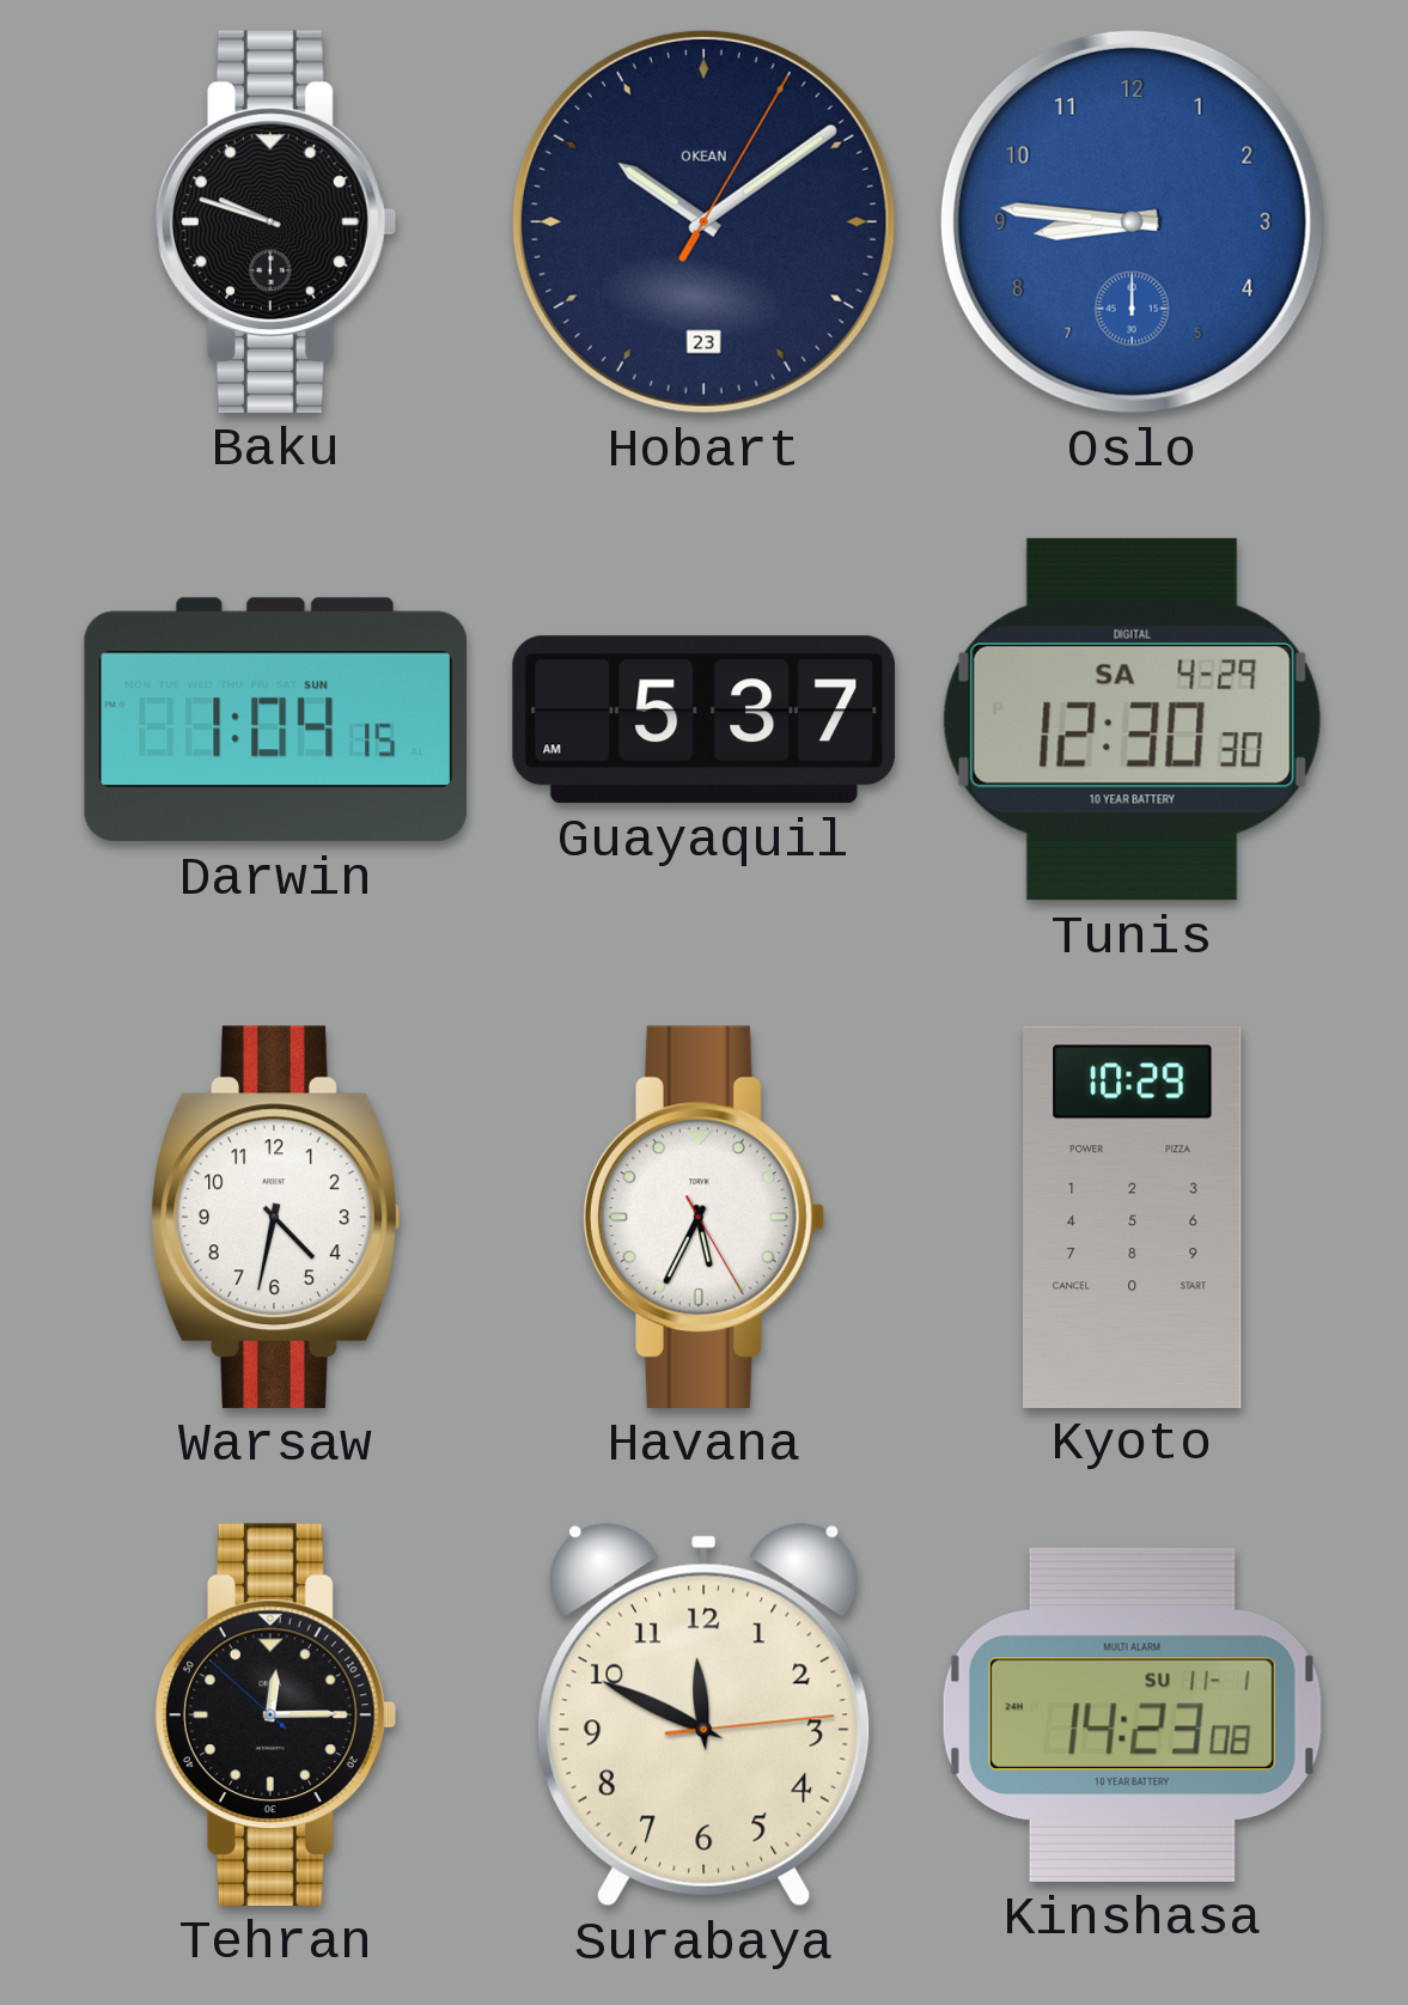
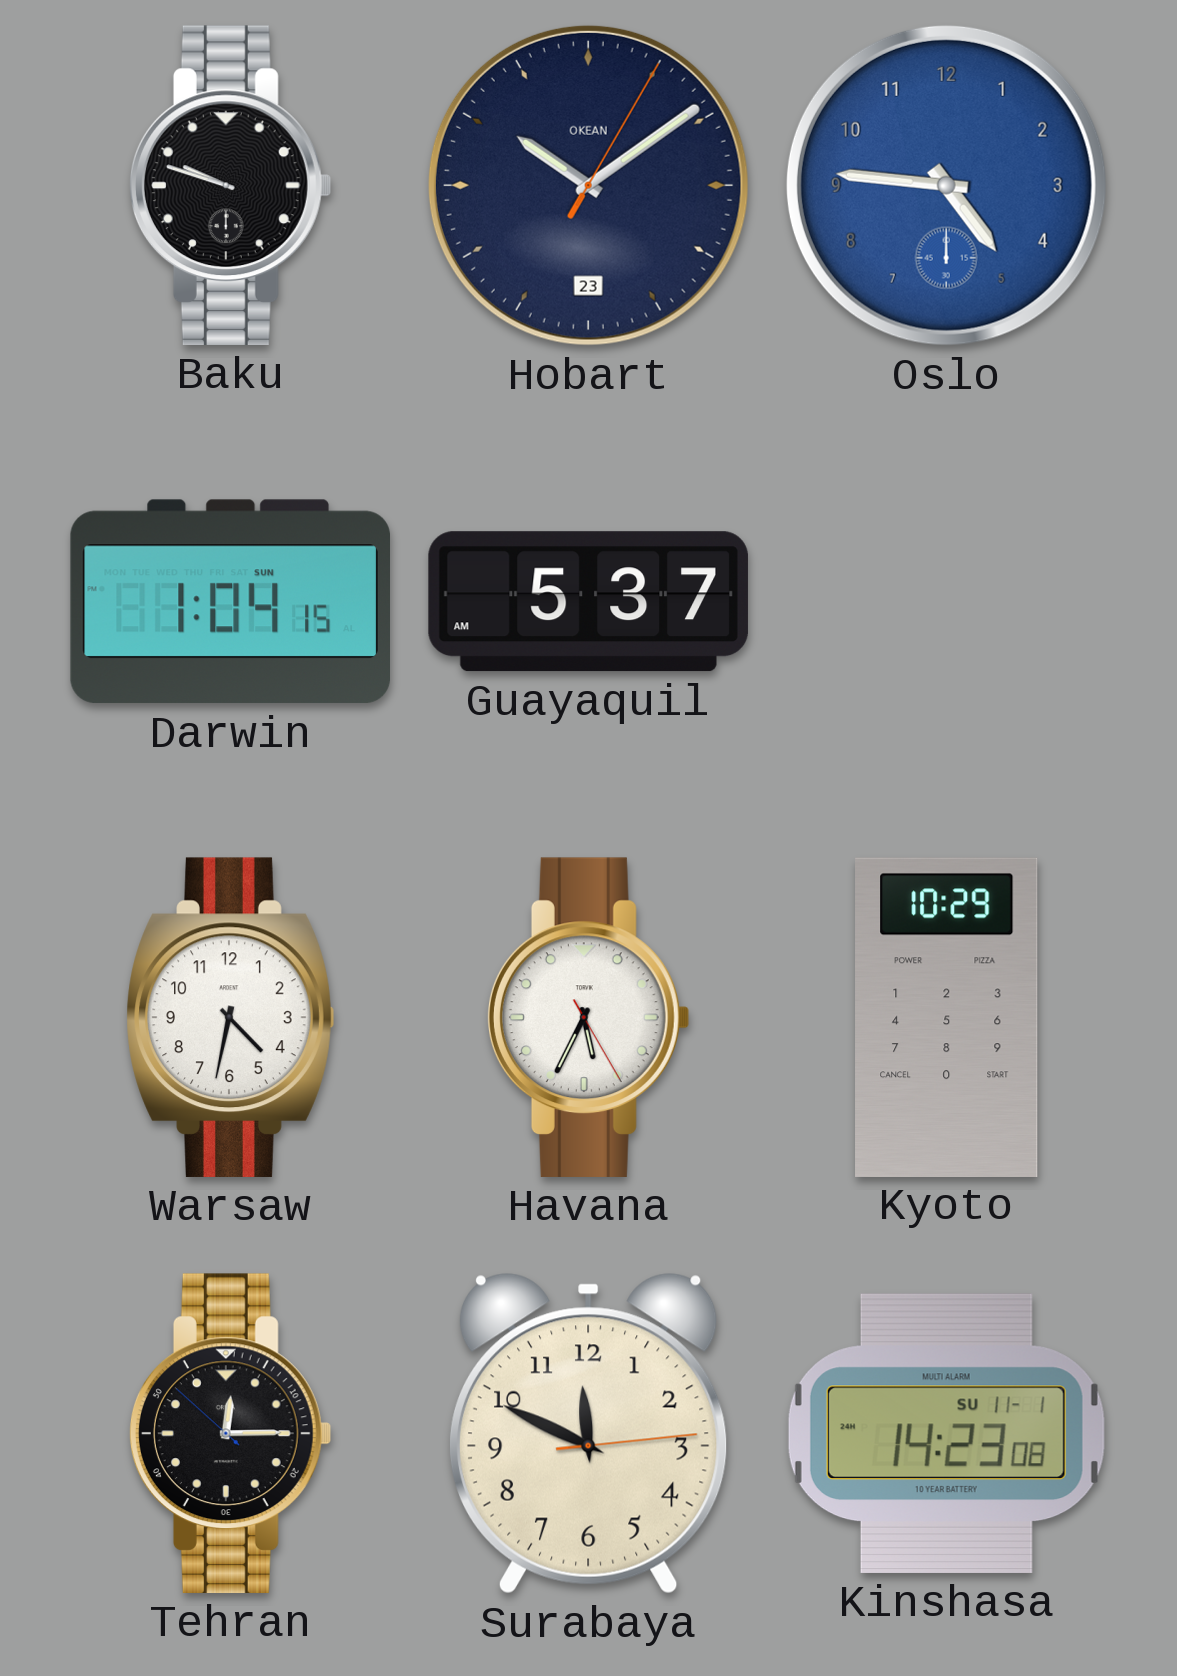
Oslo: 8:46 -> 4:46
Tunis: 12:30 -> none
